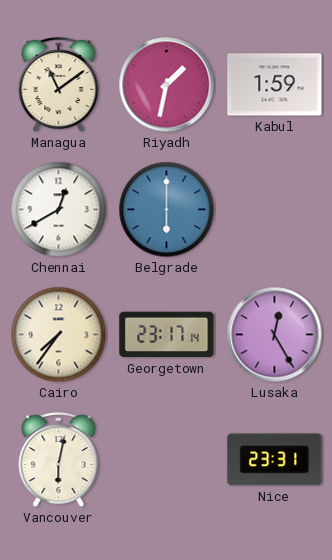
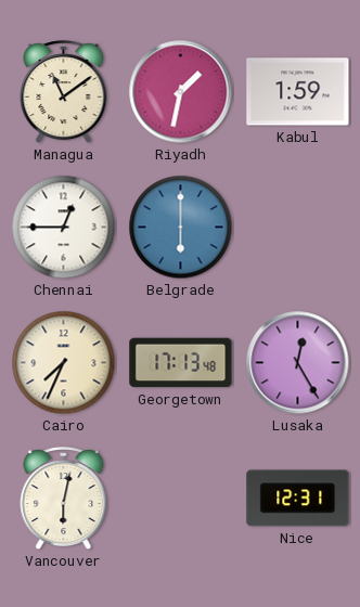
Chennai: 12:40 -> 12:45
Cairo: 7:36 -> 7:34
Georgetown: 23:17 -> 17:13
Nice: 23:31 -> 12:31
